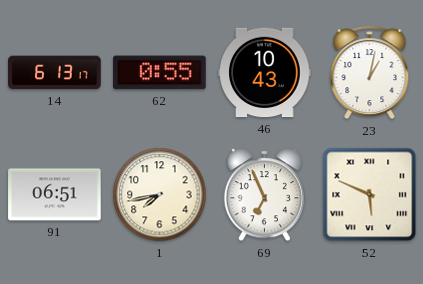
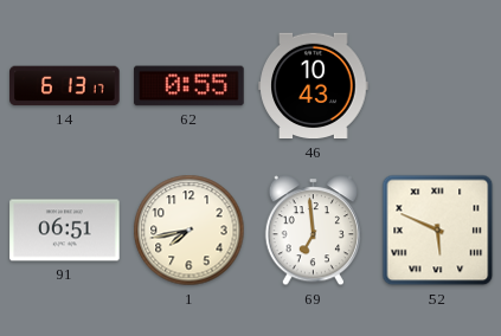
23: 1:02 -> none
69: 6:56 -> 6:59
